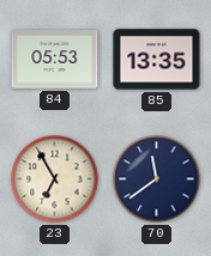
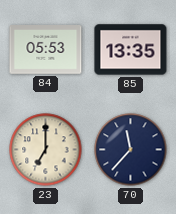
23: 6:55 -> 7:00
70: 11:39 -> 11:37
